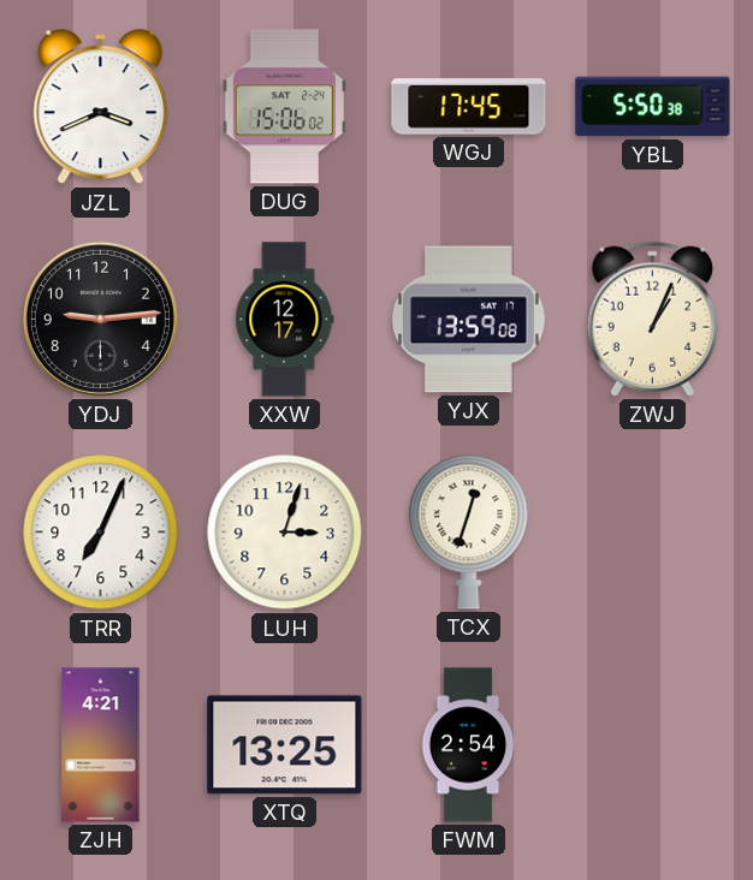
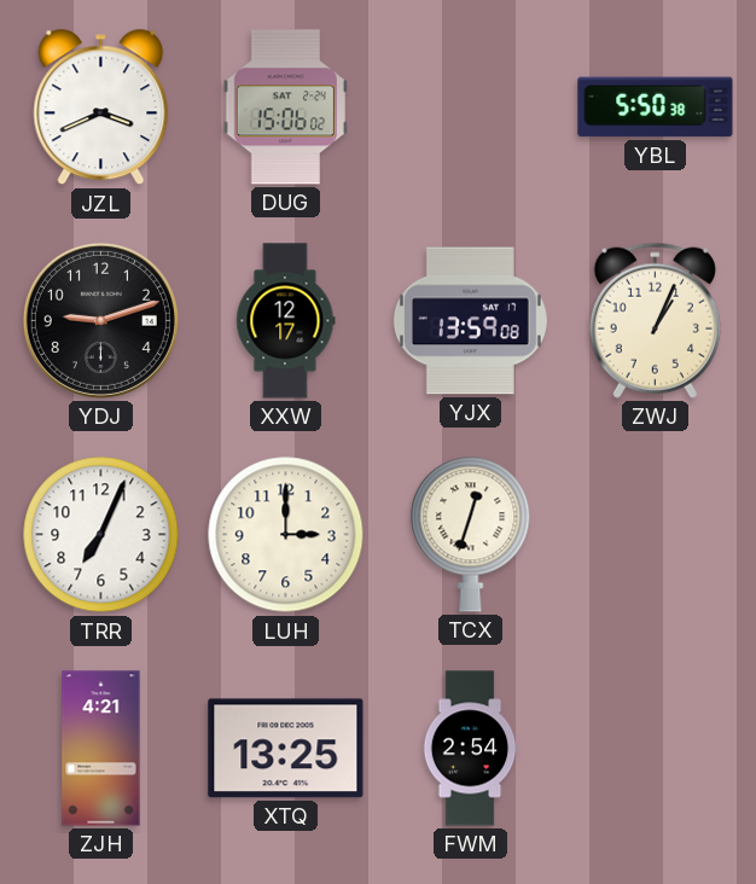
WGJ: 17:45 -> none
YDJ: 9:14 -> 9:12
LUH: 3:03 -> 3:00
